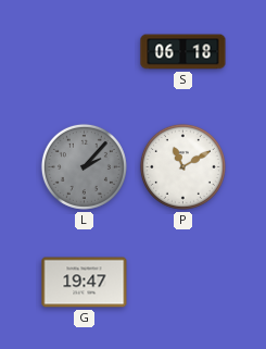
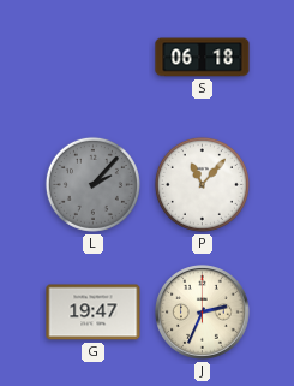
P: 11:10 -> 11:07
J: none -> 2:34
